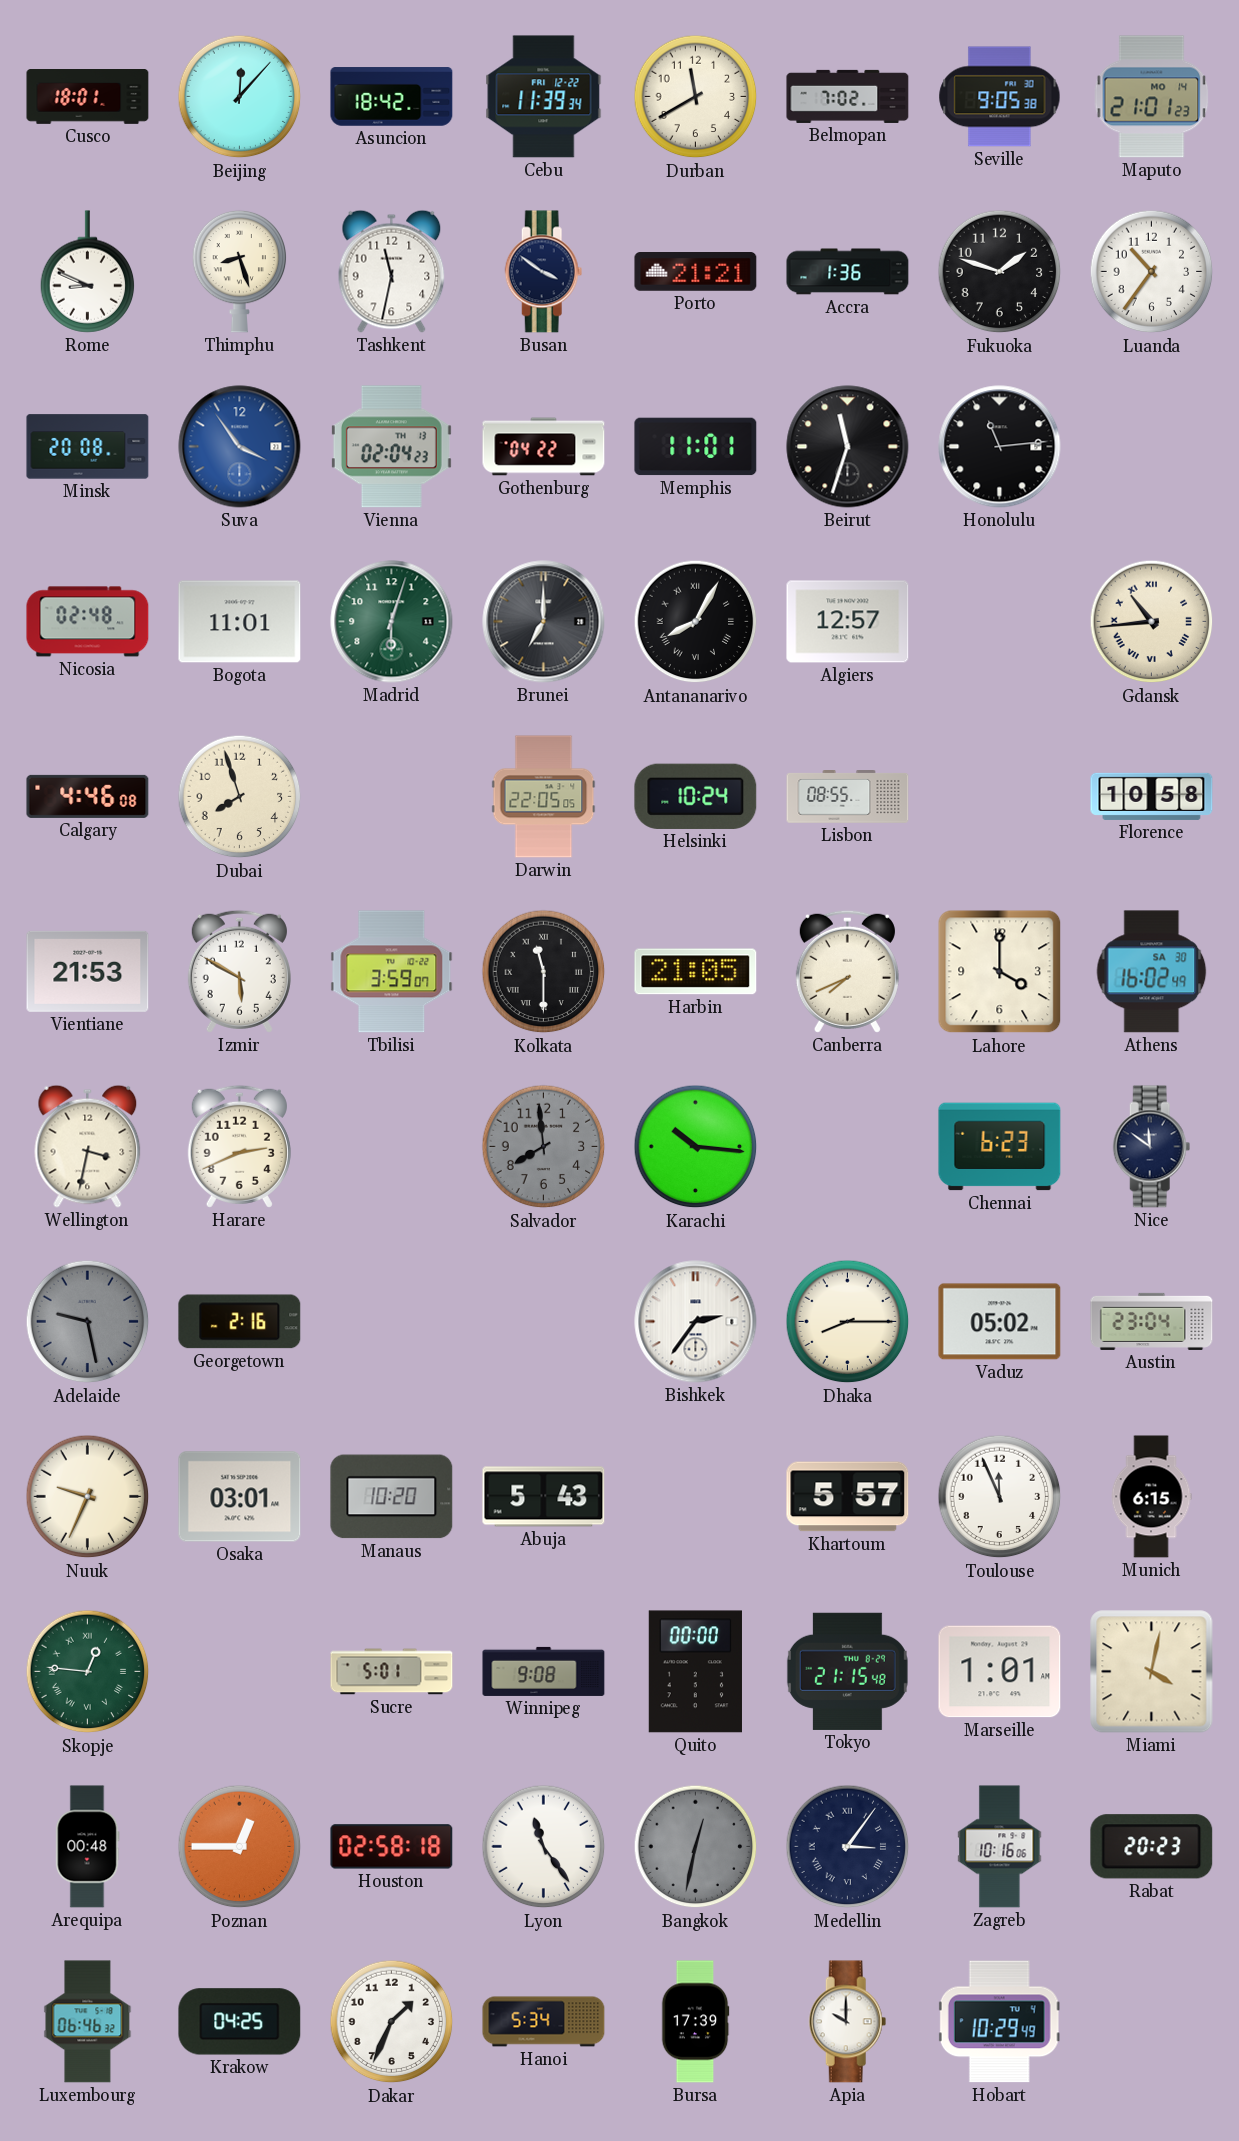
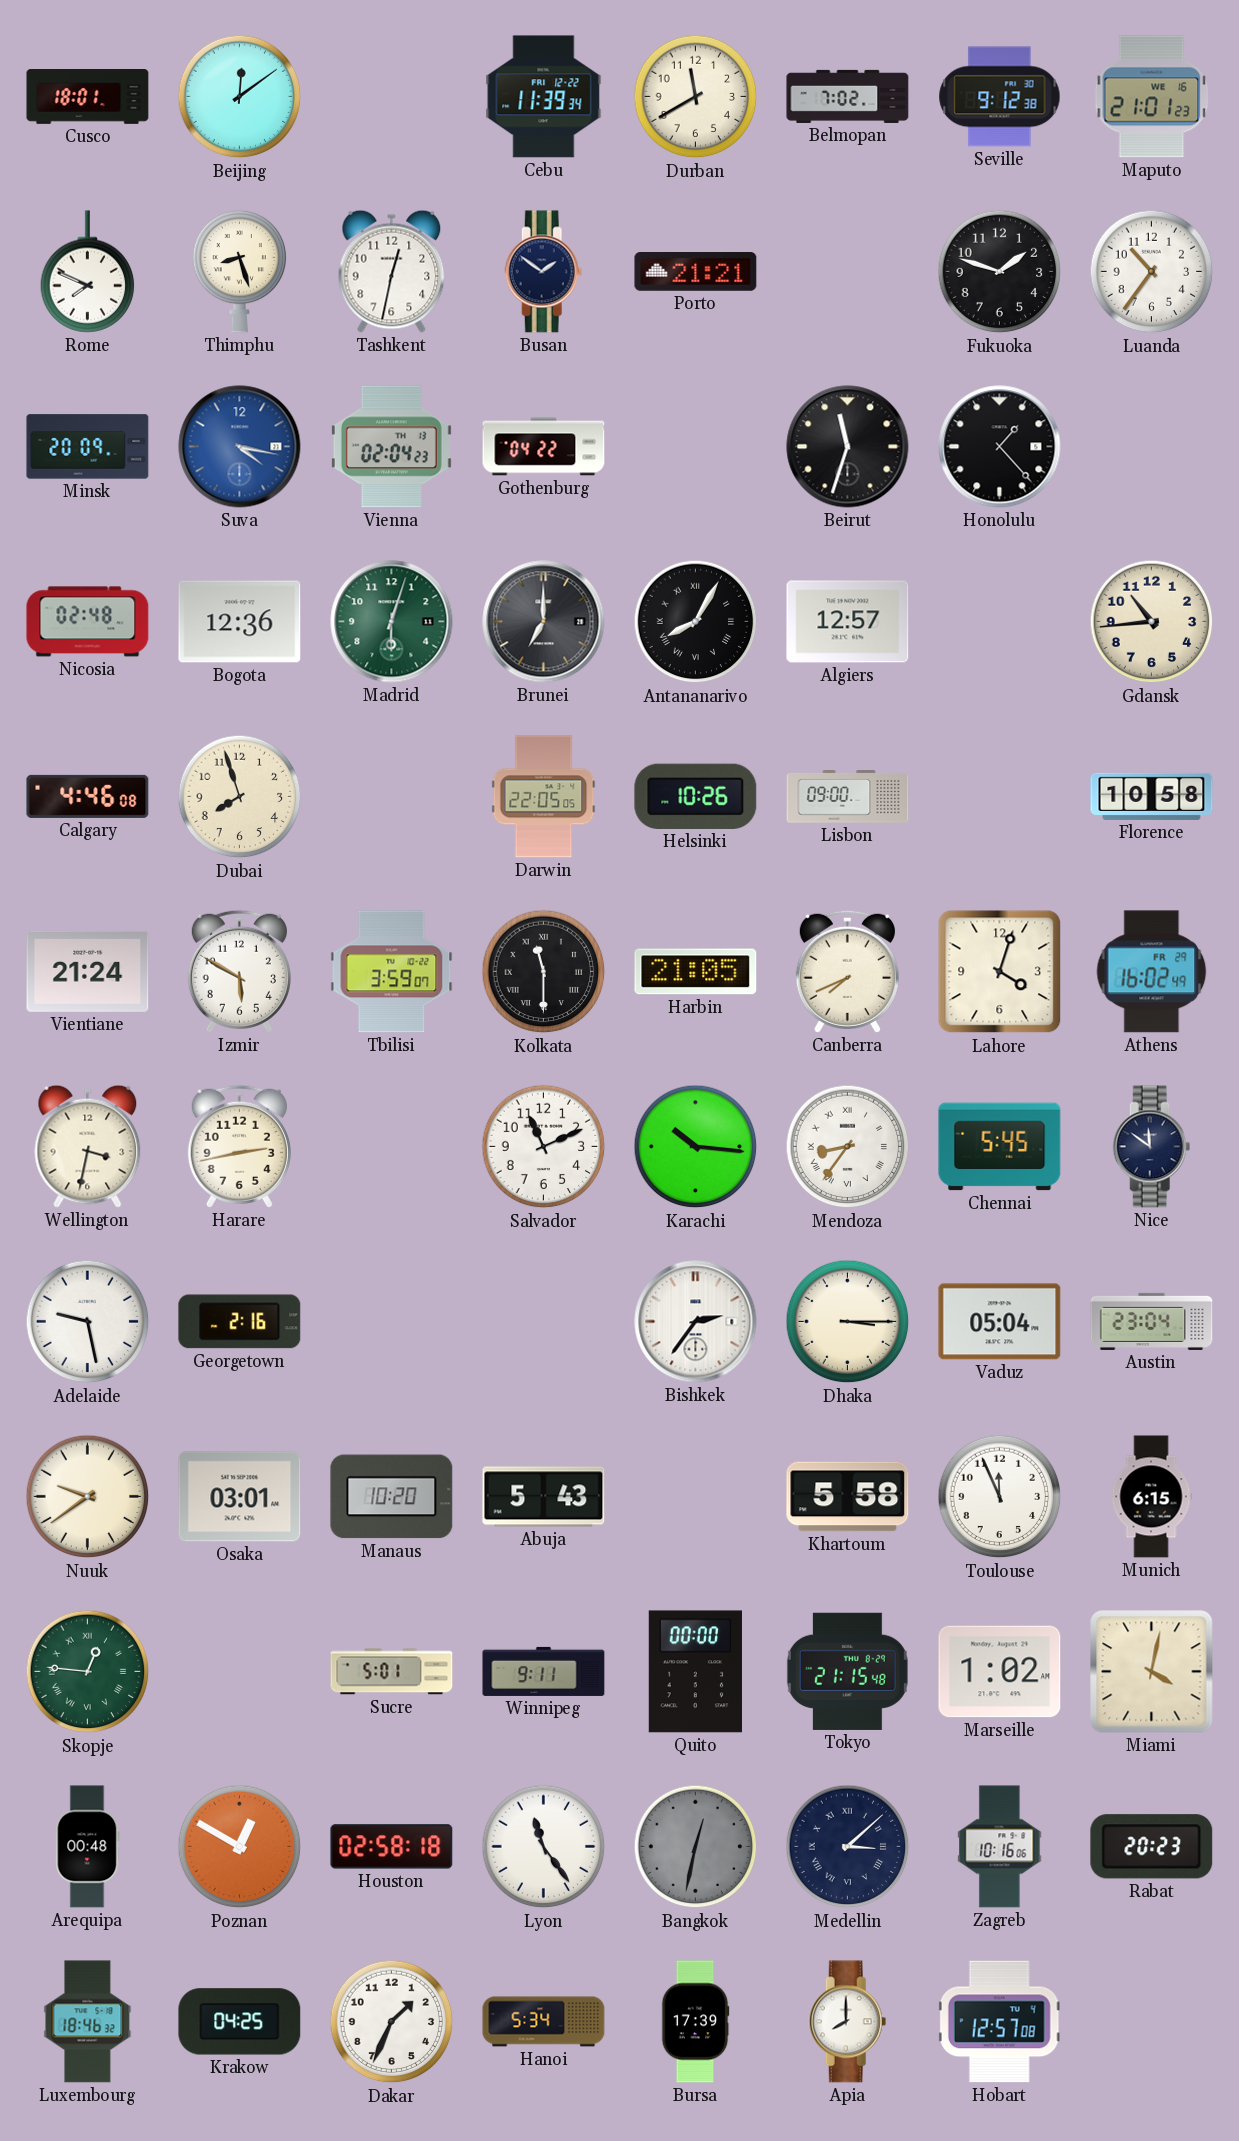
Beijing: 12:07 -> 12:09
Asuncion: 18:42 -> none
Seville: 9:05 -> 9:12
Maputo date: MO 14 -> WE 16
Rome: 8:49 -> 7:49
Tashkent: 11:32 -> 12:32
Busan: 3:51 -> 1:51
Accra: 1:36 -> none
Minsk: 20:08 -> 20:09
Suva: 3:54 -> 4:17
Memphis: 11:01 -> none
Honolulu: 11:14 -> 1:23
Bogota: 11:01 -> 12:36
Gdansk numerals: Roman -> Arabic
Helsinki: 10:24 -> 10:26
Lisbon: 08:55 -> 09:00
Vientiane: 21:53 -> 21:24
Lahore: 4:00 -> 4:03
Athens date: SA 30 -> FR 29
Harare: 2:41 -> 2:43
Salvador: 7:59 -> 11:11
Salvador dial: grey -> white
Mendoza: none -> 8:36
Chennai: 6:23 -> 5:45
Adelaide dial: grey -> white
Dhaka: 8:15 -> 3:15
Vaduz: 05:02 -> 05:04
Nuuk: 9:34 -> 9:39
Khartoum: 5:57 -> 5:58
Winnipeg: 9:08 -> 9:11
Marseille: 1:01 -> 1:02
Poznan: 12:45 -> 12:50
Medellin: 3:06 -> 3:08
Luxembourg: 06:46 -> 18:46
Apia: 10:00 -> 8:00
Hobart: 10:29 -> 12:57
